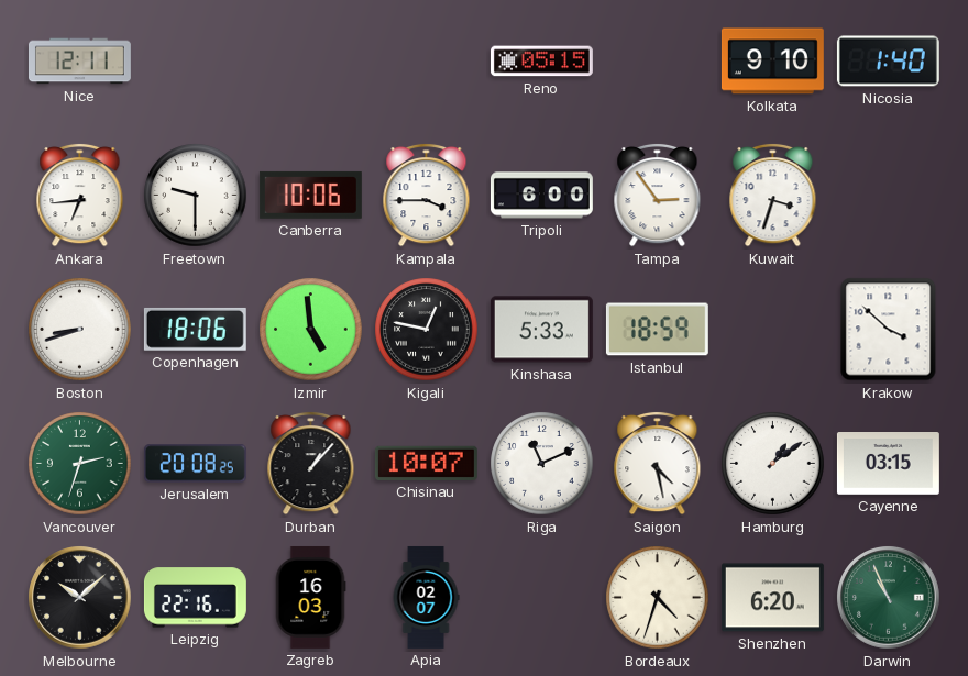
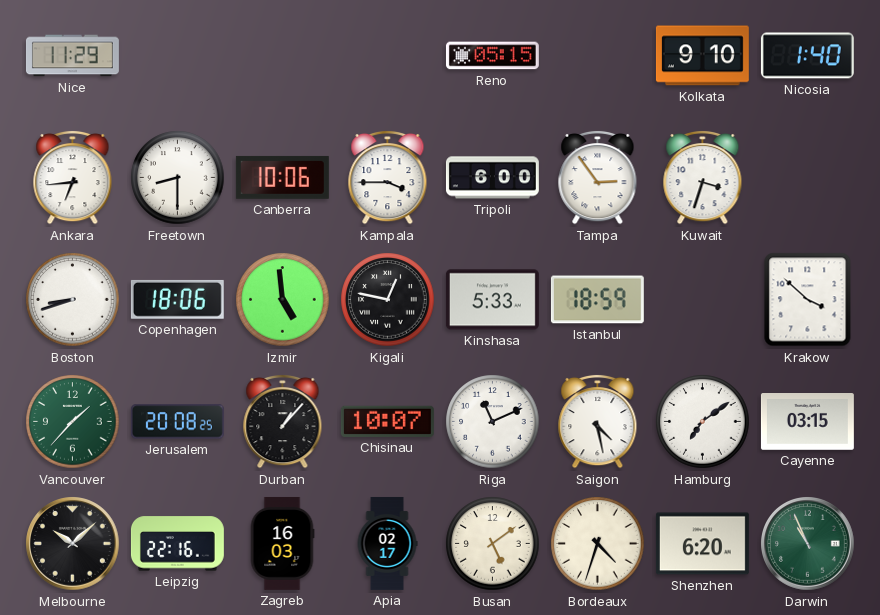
Nice: 12:11 -> 11:29
Freetown: 9:30 -> 8:30
Vancouver: 2:33 -> 1:37
Hamburg: 1:09 -> 7:09
Apia: 02:07 -> 02:17
Busan: none -> 5:09
